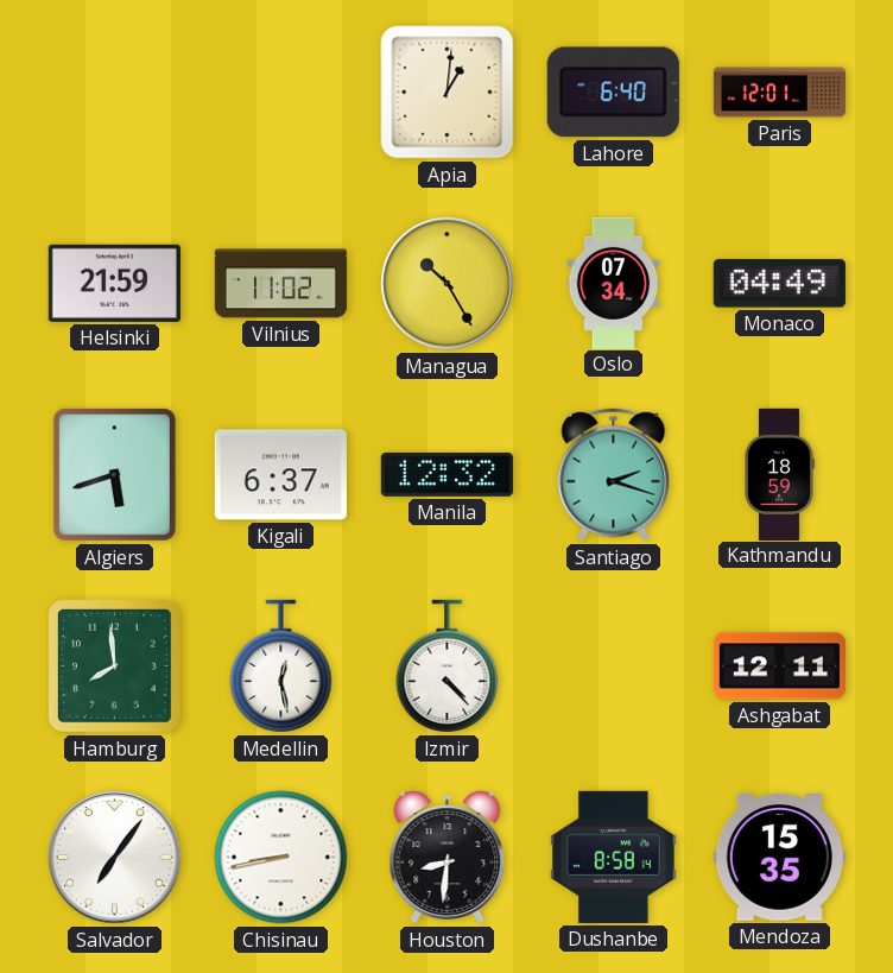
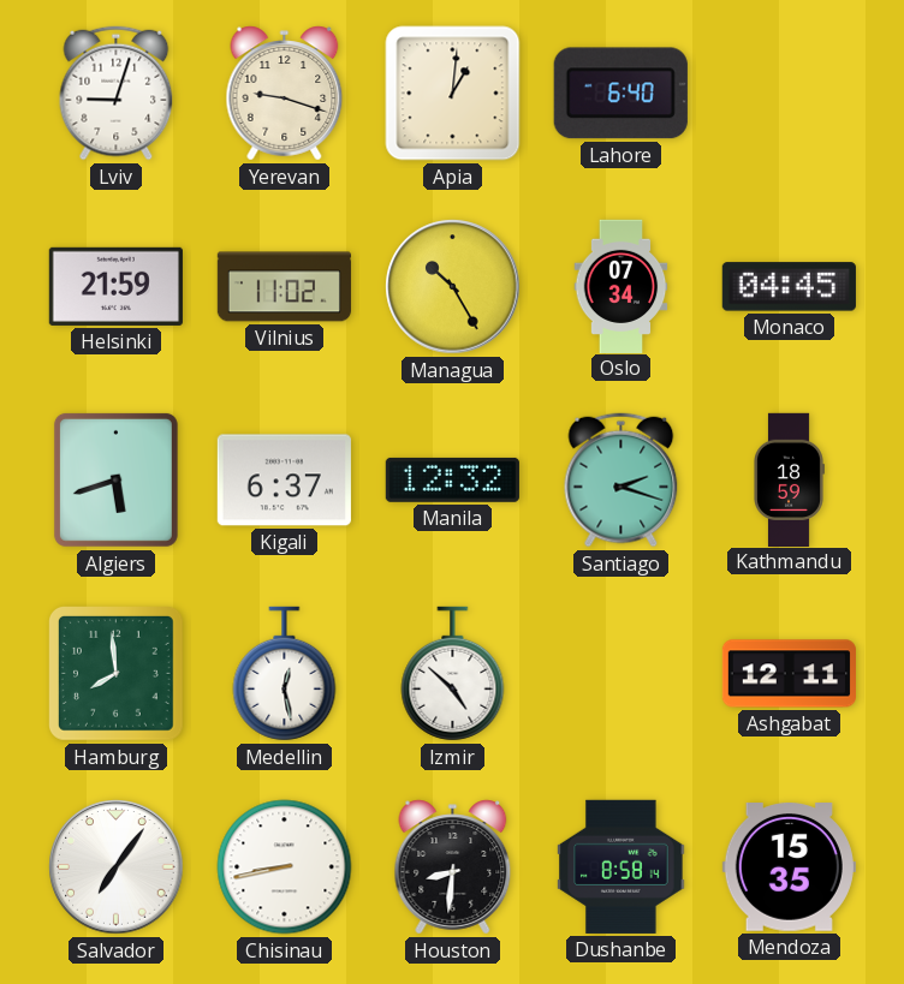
Lviv: none -> 9:03
Yerevan: none -> 9:18
Paris: 12:01 -> none
Monaco: 04:49 -> 04:45
Izmir: 4:23 -> 4:52
